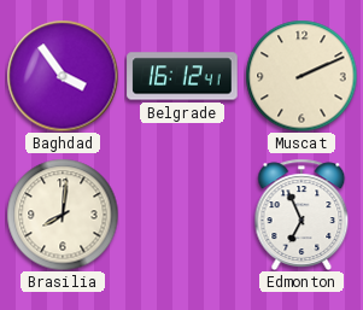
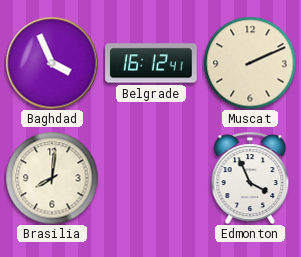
Baghdad: 3:54 -> 3:56
Edmonton: 6:56 -> 3:56
